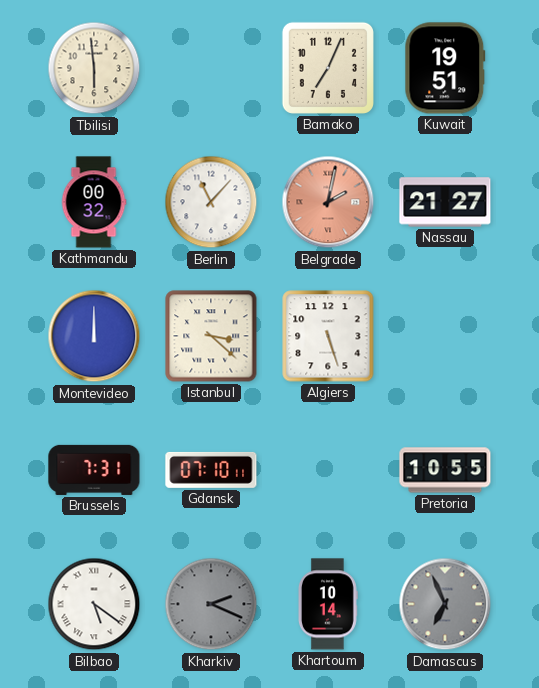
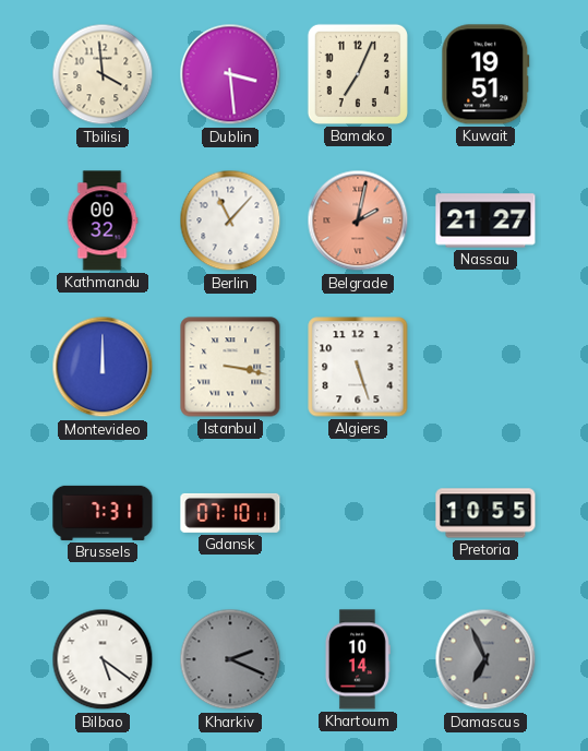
Tbilisi: 5:59 -> 3:59
Dublin: none -> 3:29
Istanbul: 3:22 -> 3:17
